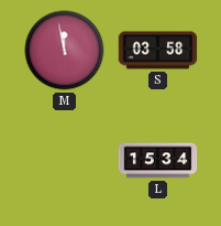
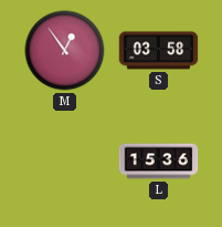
M: 11:58 -> 12:54
L: 15:34 -> 15:36
